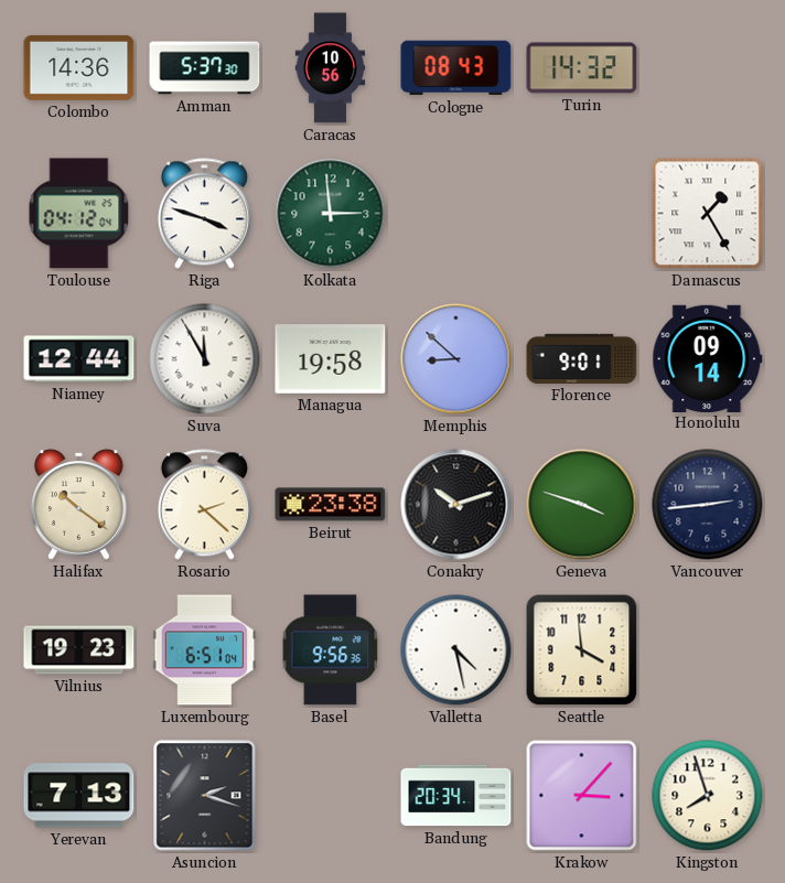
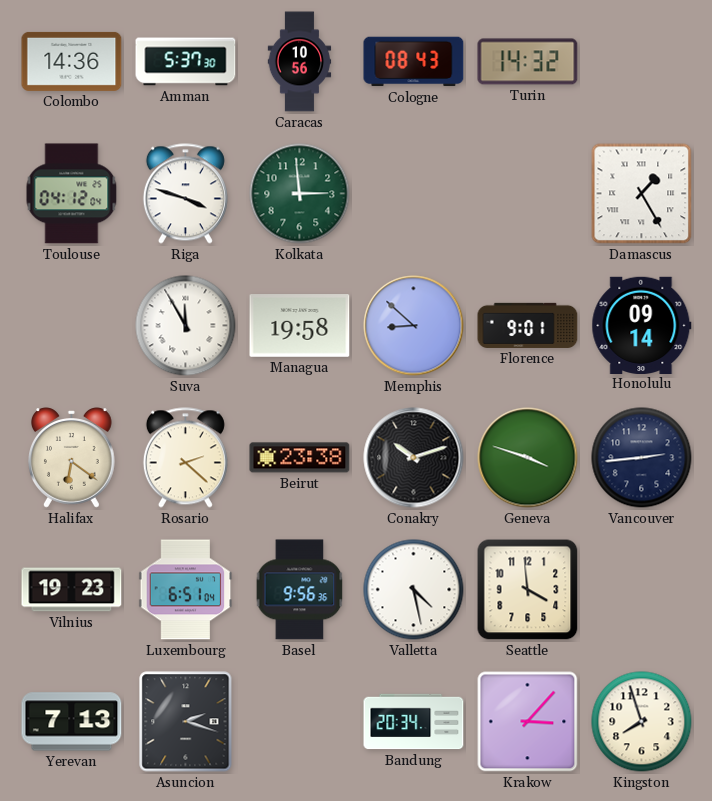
Niamey: 12:44 -> none
Halifax: 10:21 -> 6:21
